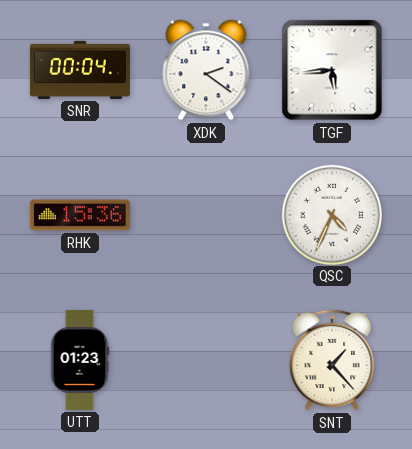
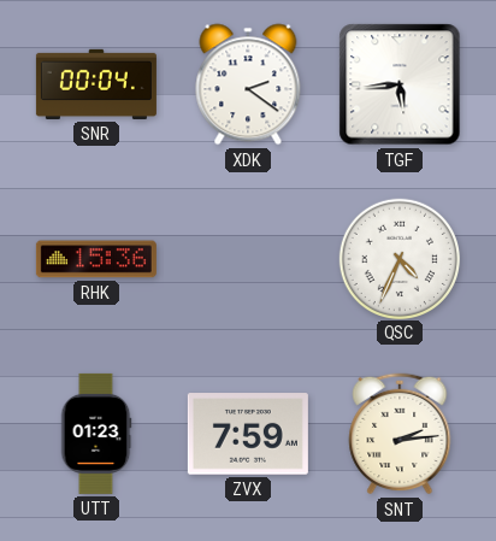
ZVX: none -> 7:59
SNT: 1:23 -> 2:14
